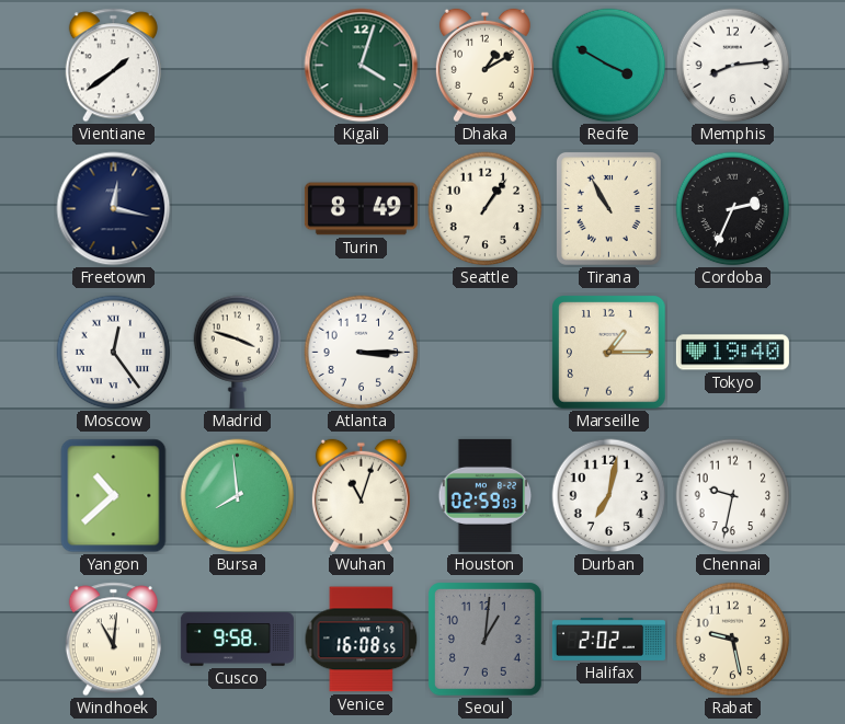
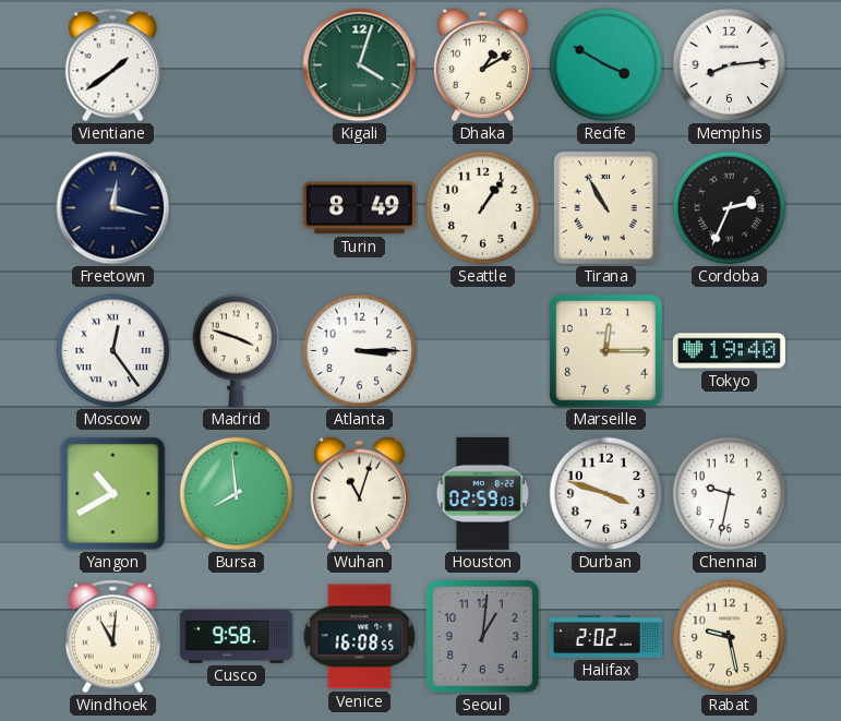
Marseille: 1:15 -> 12:15
Yangon: 10:38 -> 10:40
Durban: 7:02 -> 3:48
